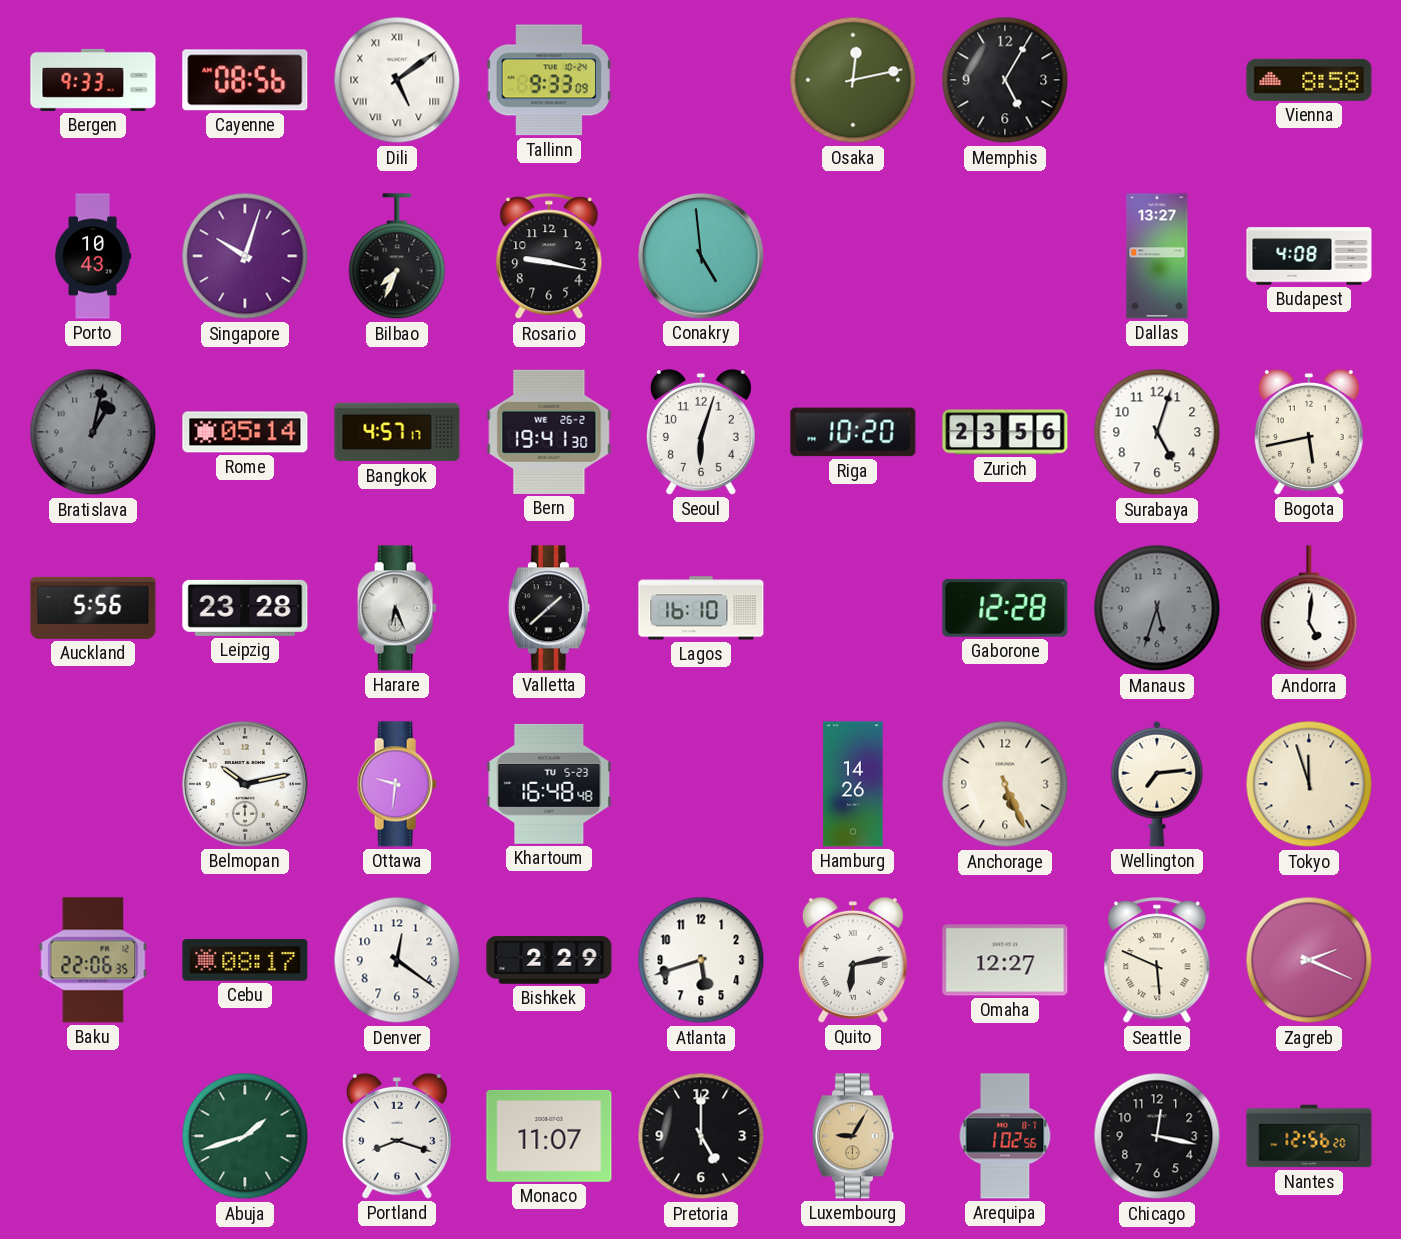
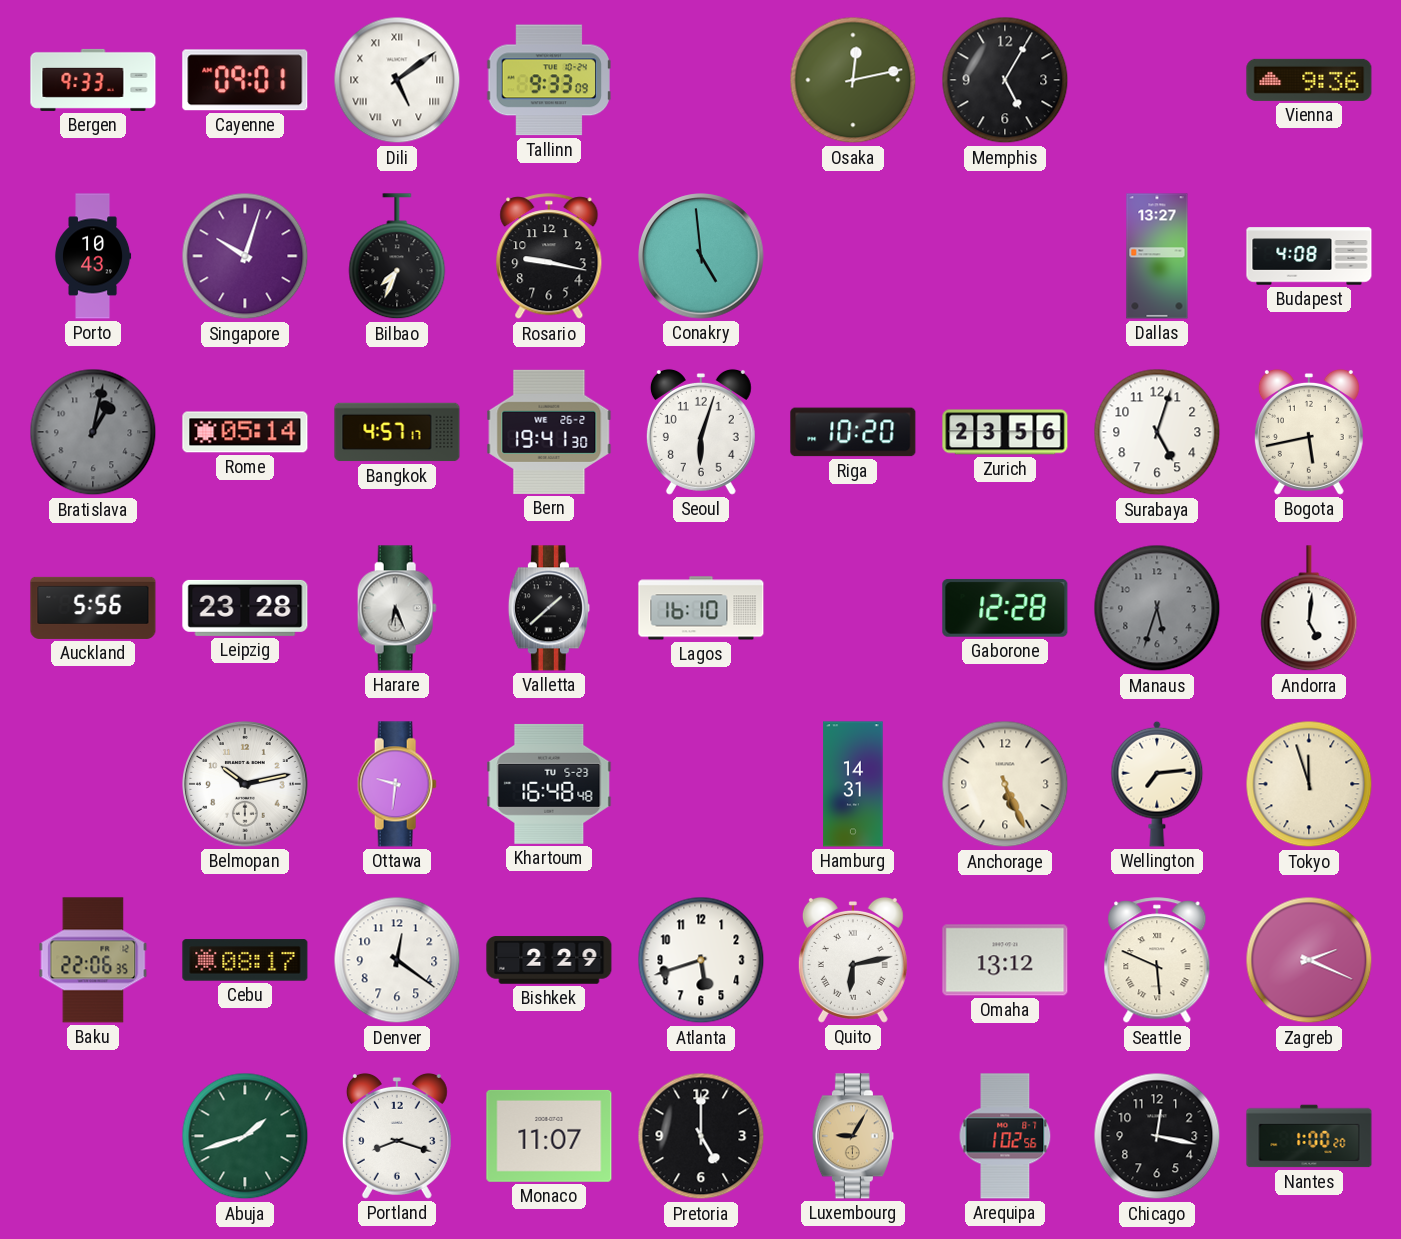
Cayenne: 08:56 -> 09:01
Vienna: 8:58 -> 9:36
Hamburg: 14:26 -> 14:31
Omaha: 12:27 -> 13:12
Nantes: 12:56 -> 1:00
